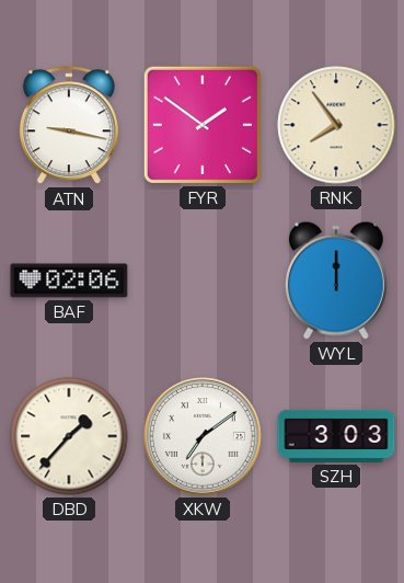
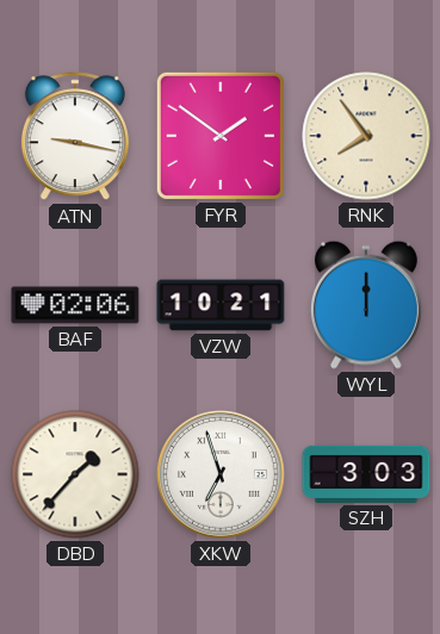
VZW: none -> 10:21
XKW: 7:09 -> 6:57
